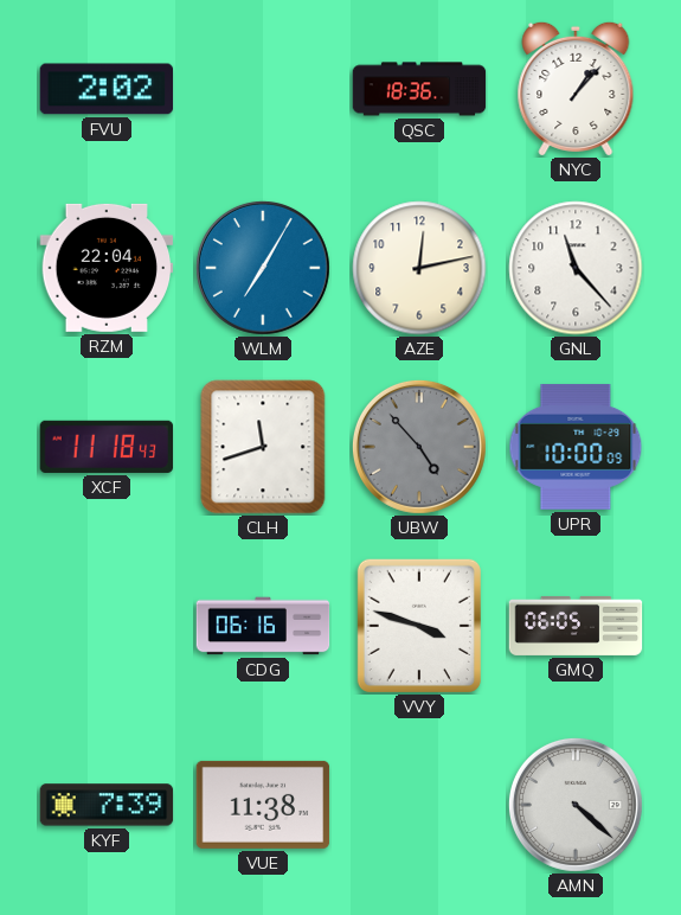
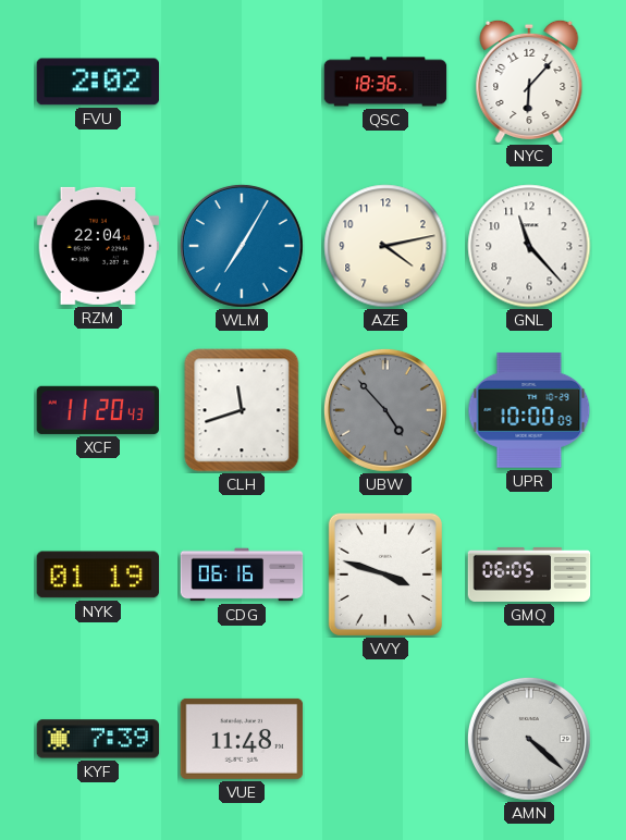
NYC: 1:07 -> 6:07
AZE: 12:13 -> 4:13
XCF: 11:18 -> 11:20
NYK: none -> 01:19
VUE: 11:38 -> 11:48
